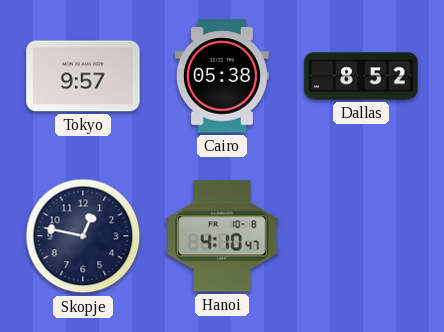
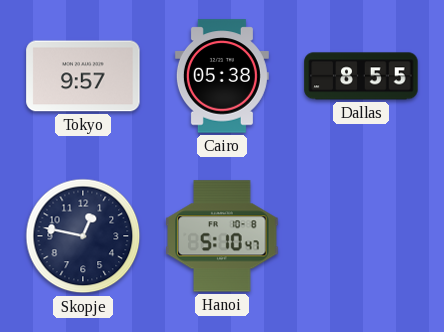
Dallas: 8:52 -> 8:55
Hanoi: 4:10 -> 5:10
